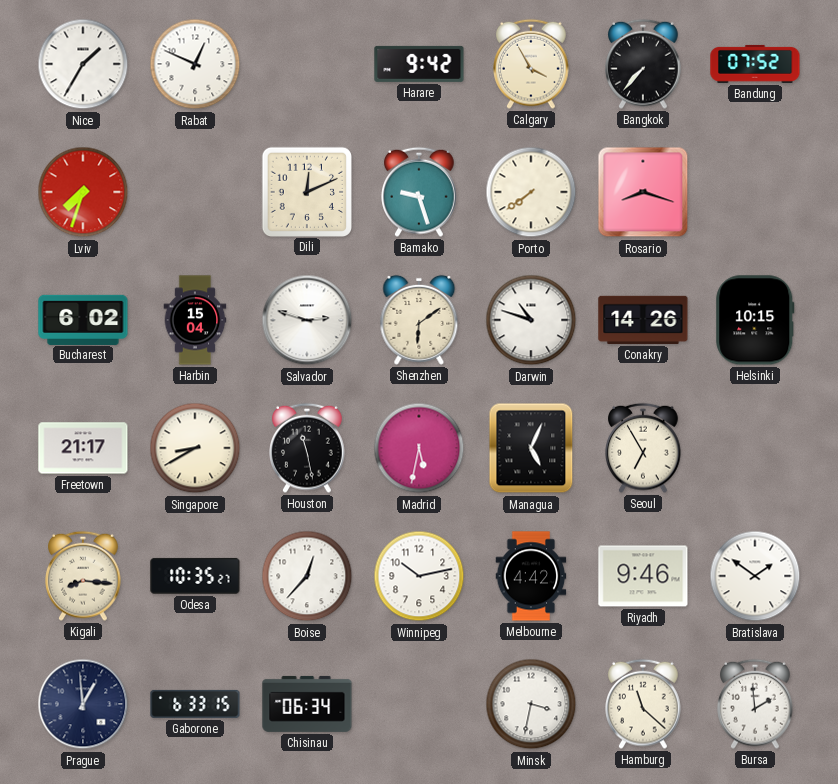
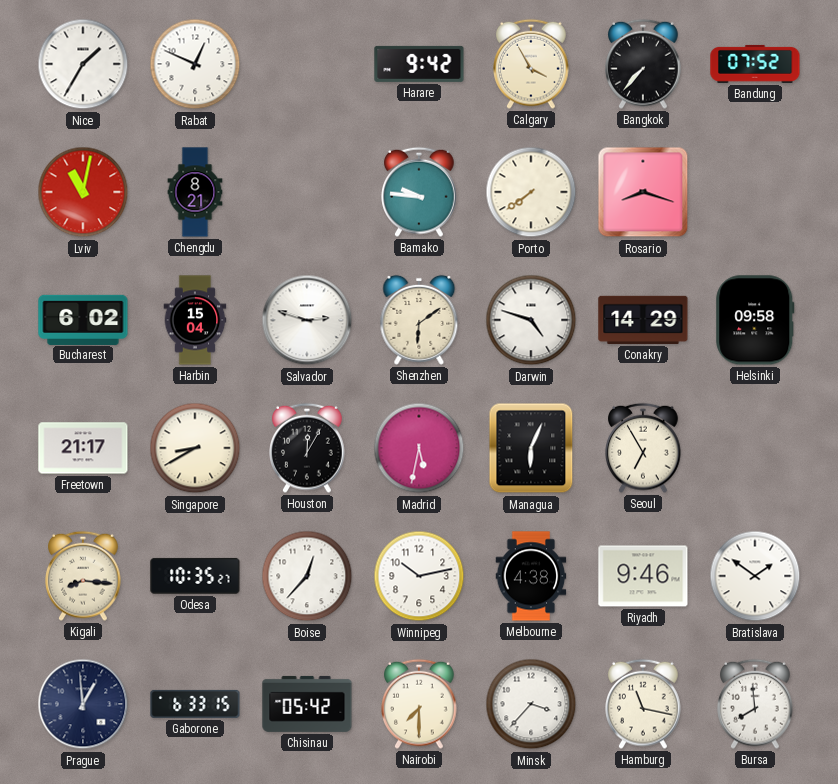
Lviv: 7:33 -> 11:02
Chengdu: none -> 8:21
Dili: 12:11 -> none
Bamako: 9:27 -> 9:46
Darwin: 10:48 -> 4:48
Conakry: 14:26 -> 14:29
Helsinki: 10:15 -> 09:58
Houston: 11:28 -> 12:05
Managua: 5:04 -> 6:04
Melbourne: 4:42 -> 4:38
Chisinau: 06:34 -> 05:42
Nairobi: none -> 7:30
Minsk: 3:32 -> 3:37
Hamburg: 11:22 -> 11:17
Bursa: 1:59 -> 7:59
